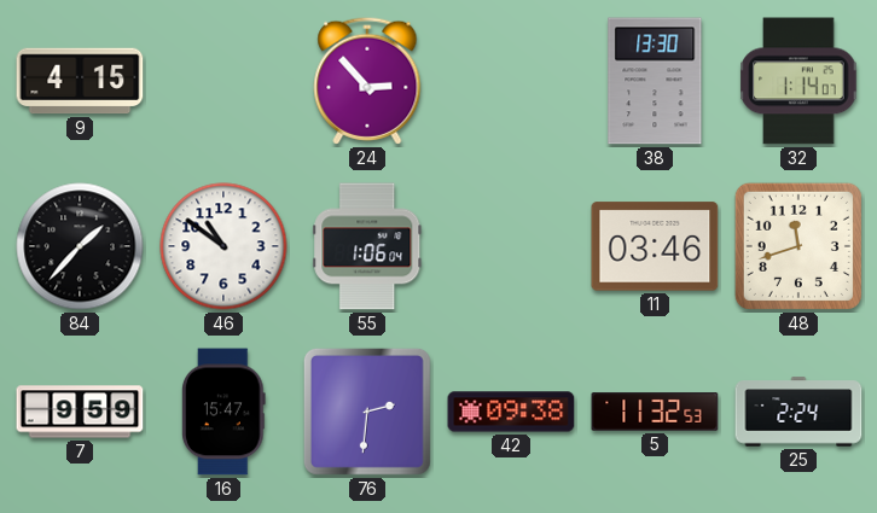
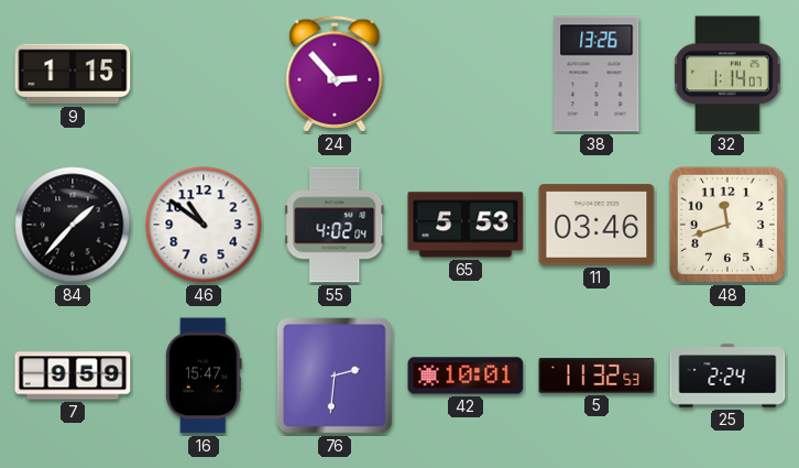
9: 4:15 -> 1:15
38: 13:30 -> 13:26
55: 1:06 -> 4:02
65: none -> 5:53
42: 09:38 -> 10:01
